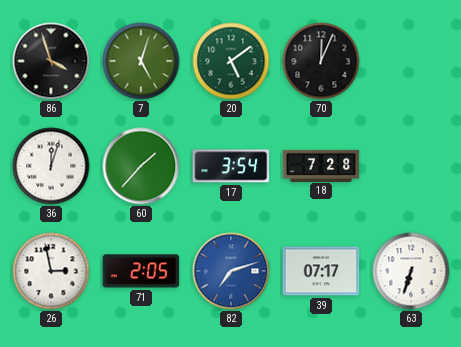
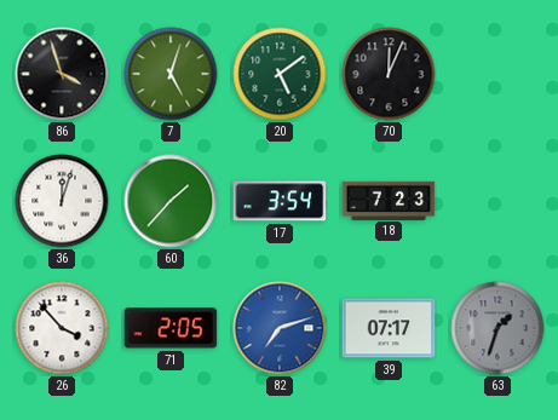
18: 7:28 -> 7:23
26: 2:58 -> 3:53
63: 6:33 -> 1:33
63 dial: white -> grey
